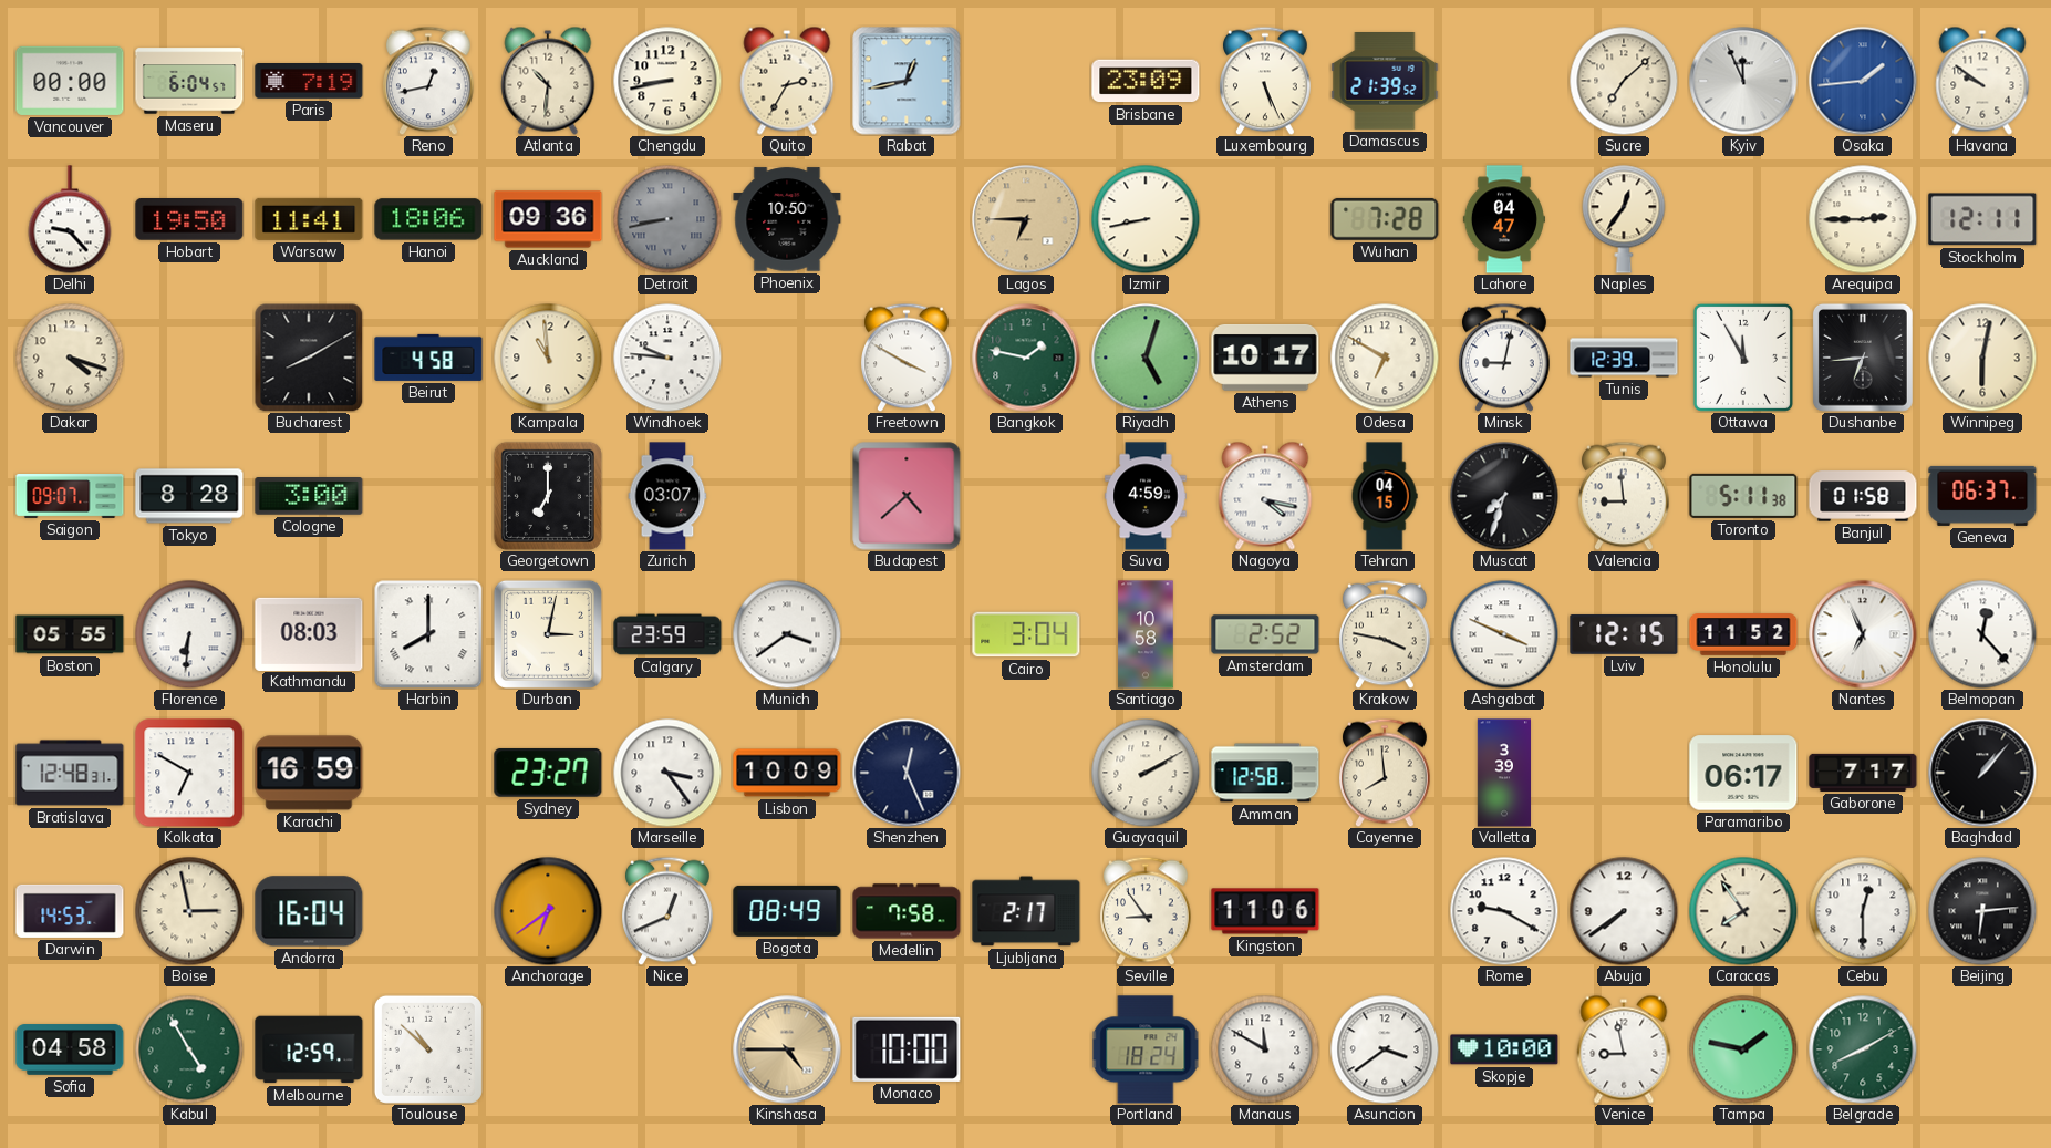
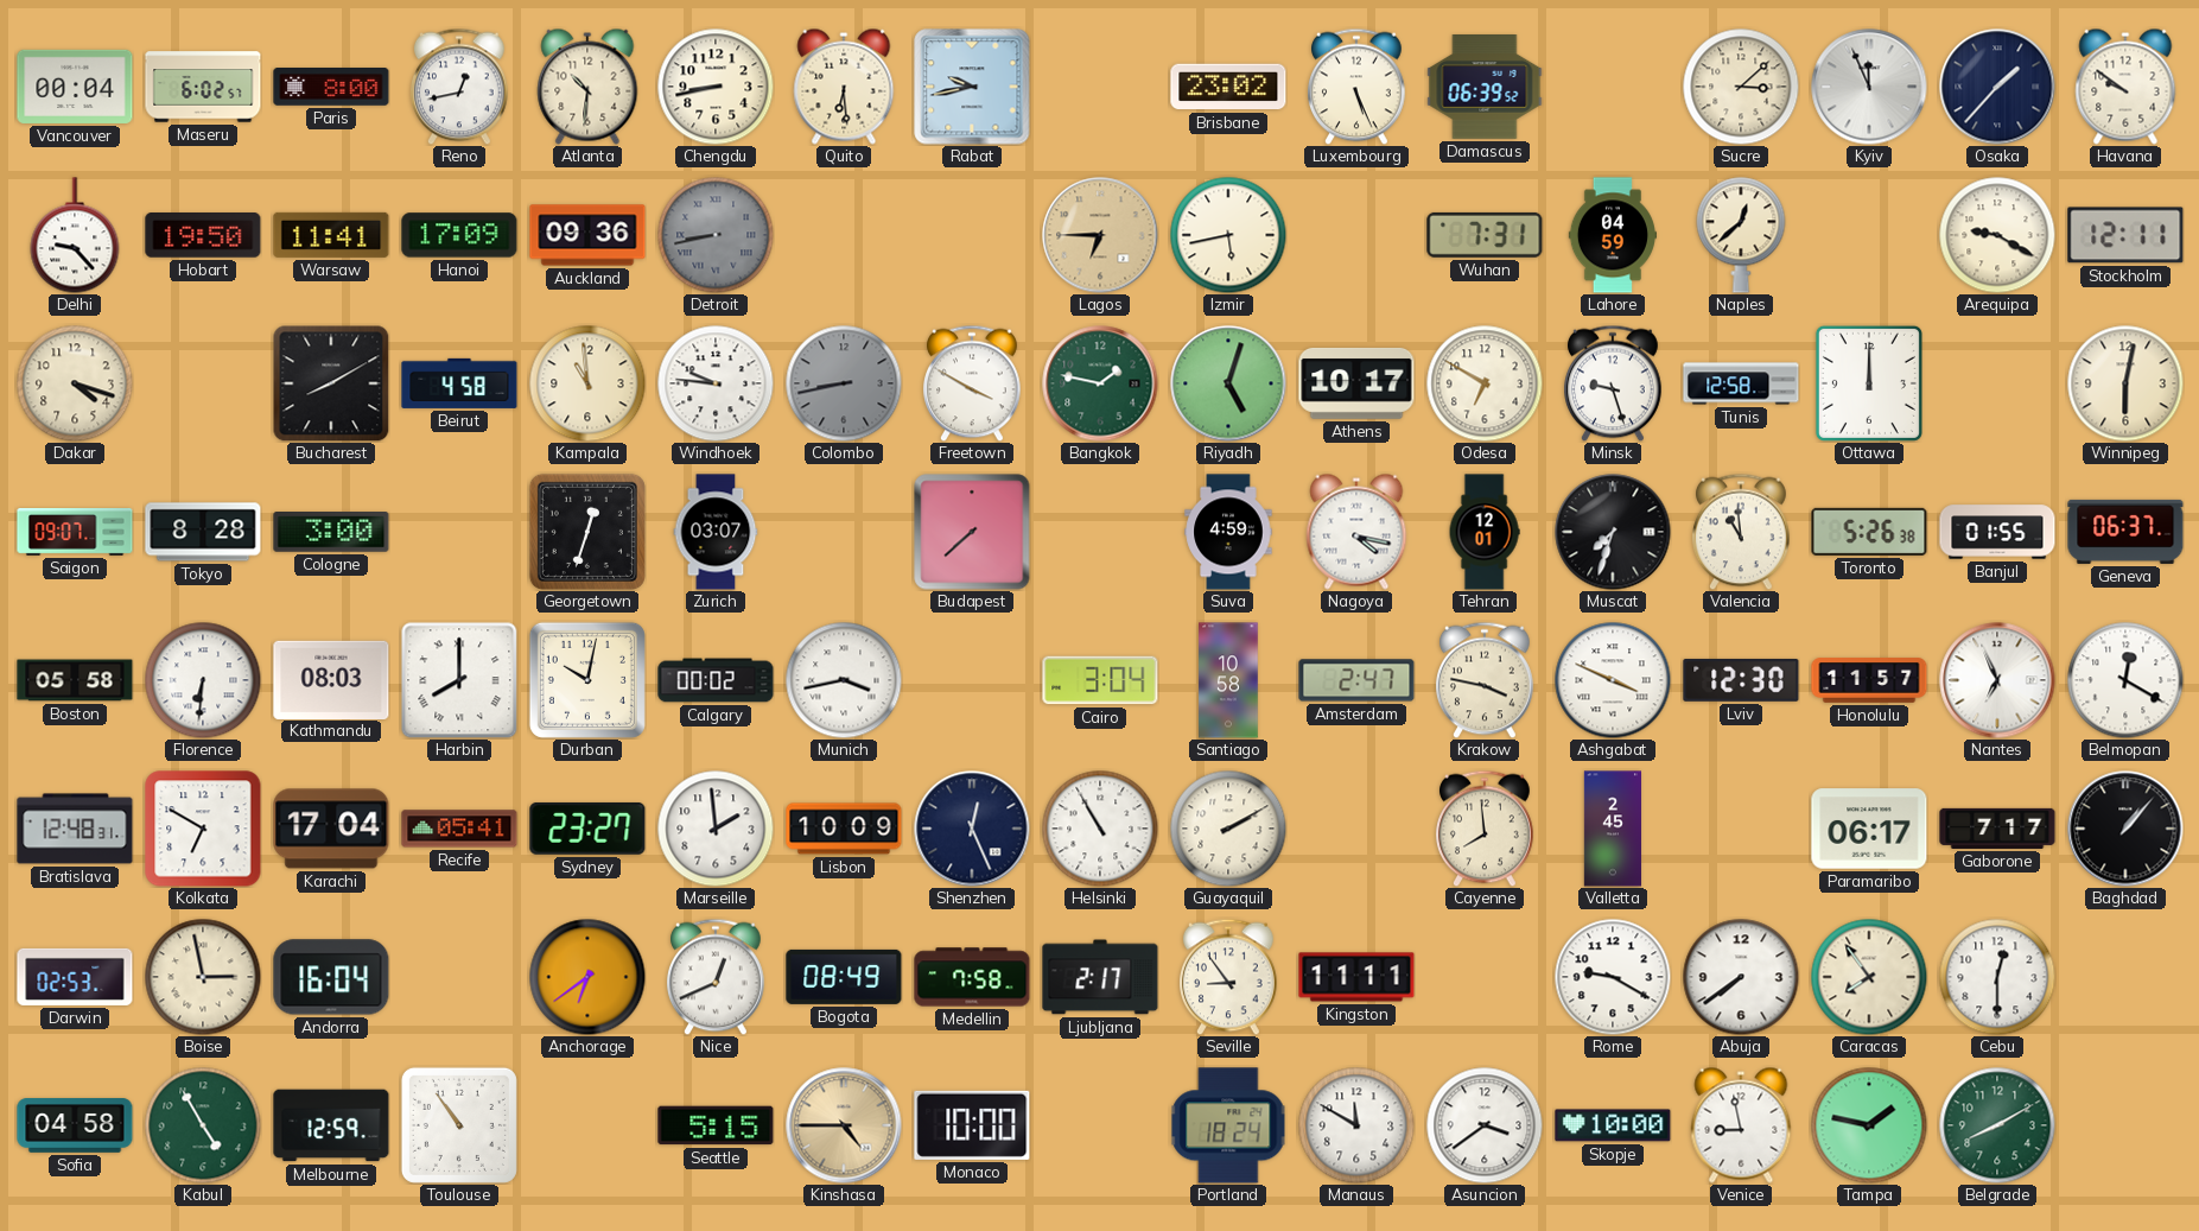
Vancouver: 00:00 -> 00:04
Maseru: 6:04 -> 6:02
Paris: 7:19 -> 8:00
Quito: 2:35 -> 6:29
Rabat: 12:43 -> 9:43
Brisbane: 23:09 -> 23:02
Damascus: 21:39 -> 06:39
Sucre: 7:08 -> 3:08
Osaka: 1:44 -> 1:37
Osaka dial: blue -> navy
Hanoi: 18:06 -> 17:09
Phoenix: 10:50 -> none
Izmir: 8:43 -> 5:43
Wuhan: 7:28 -> 7:31
Lahore: 04:47 -> 04:59
Naples: 12:36 -> 12:38
Arequipa: 2:45 -> 9:20
Colombo: none -> 8:43
Minsk: 9:02 -> 9:27
Tunis: 12:39 -> 12:58
Ottawa: 11:55 -> 12:00
Dushanbe: 6:44 -> none
Georgetown: 7:00 -> 12:33
Budapest: 4:38 -> 7:38
Tehran: 04:15 -> 12:01
Valencia: 8:59 -> 10:59
Toronto: 5:11 -> 5:26
Banjul: 01:58 -> 01:55
Boston: 05:55 -> 05:58
Durban: 3:02 -> 10:02
Calgary: 23:59 -> 00:02
Munich: 3:39 -> 3:43
Amsterdam: 2:52 -> 2:47
Lviv: 12:15 -> 12:30
Honolulu: 11:52 -> 11:57
Belmopan: 12:23 -> 12:20
Karachi: 16:59 -> 17:04
Recife: none -> 05:41
Marseille: 3:24 -> 1:59
Helsinki: none -> 10:55
Amman: 12:58 -> none
Valletta: 3:39 -> 2:45
Darwin: 14:53 -> 02:53
Kingston: 11:06 -> 11:11
Beijing: 6:14 -> none
Toulouse: 10:52 -> 10:54
Seattle: none -> 5:15
